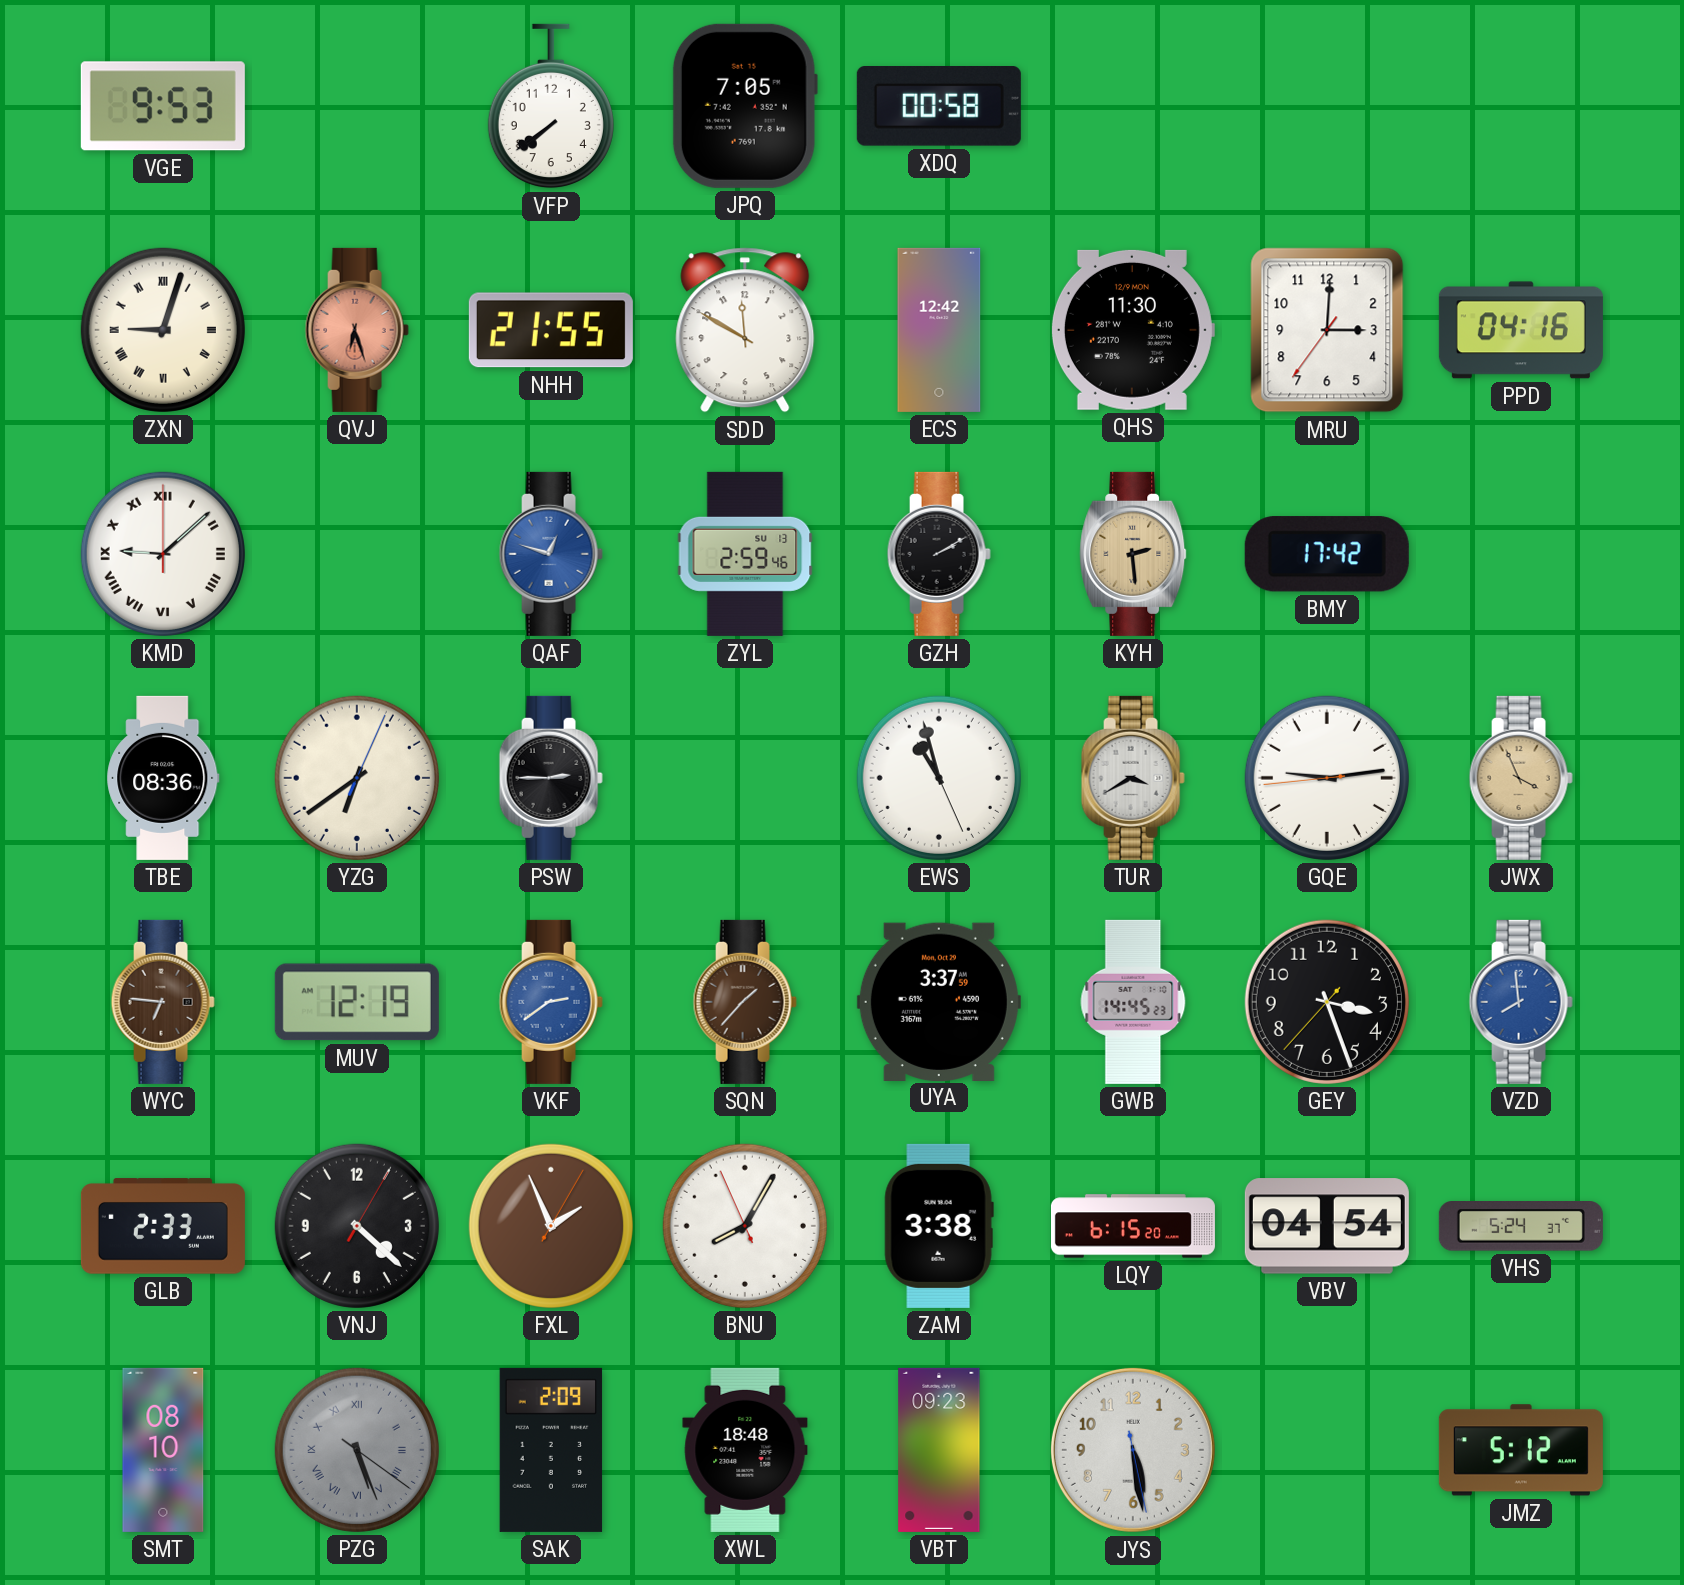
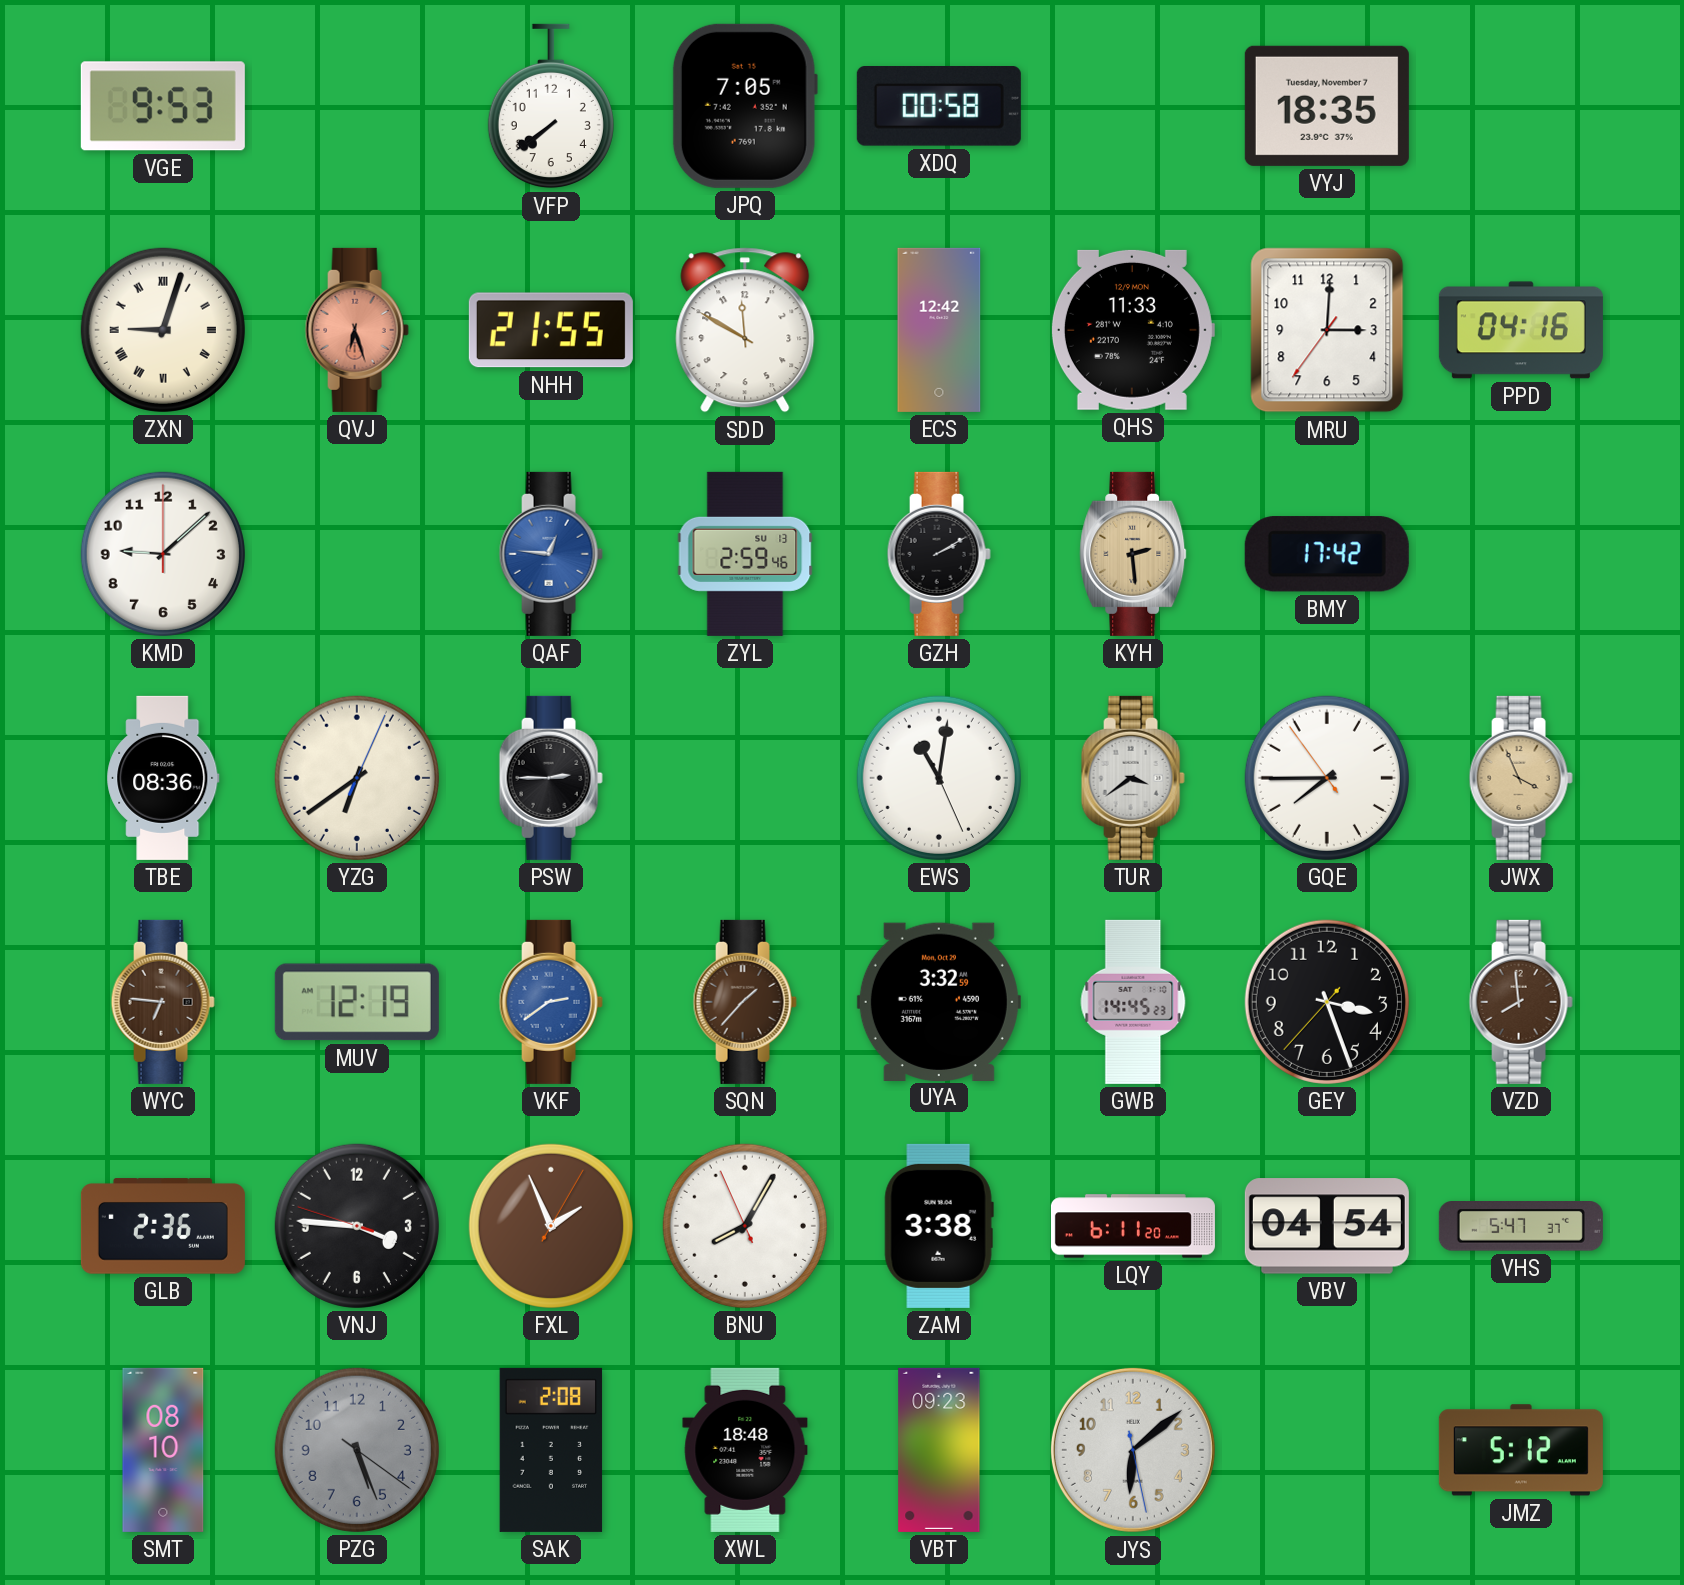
VYJ: none -> 18:35
QHS: 11:30 -> 11:33
KMD numerals: Roman -> Arabic
QAF: 12:48 -> 12:46
EWS: 10:57 -> 11:01
TUR: 3:40 -> 3:39
GQE: 9:13 -> 7:44
UYA: 3:37 -> 3:32
VZD dial: blue -> brown
GLB: 2:33 -> 2:36
VNJ: 4:22 -> 3:45
LQY: 6:15 -> 6:11
VHS: 5:24 -> 5:47
PZG numerals: Roman -> Arabic
SAK: 2:09 -> 2:08
JYS: 5:28 -> 6:08
